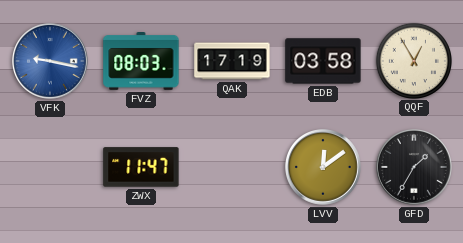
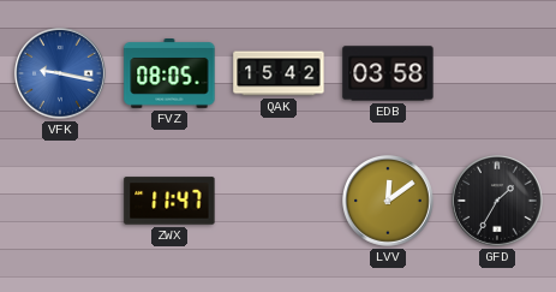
FVZ: 08:03 -> 08:05
QAK: 17:19 -> 15:42
QQF: 12:55 -> none
